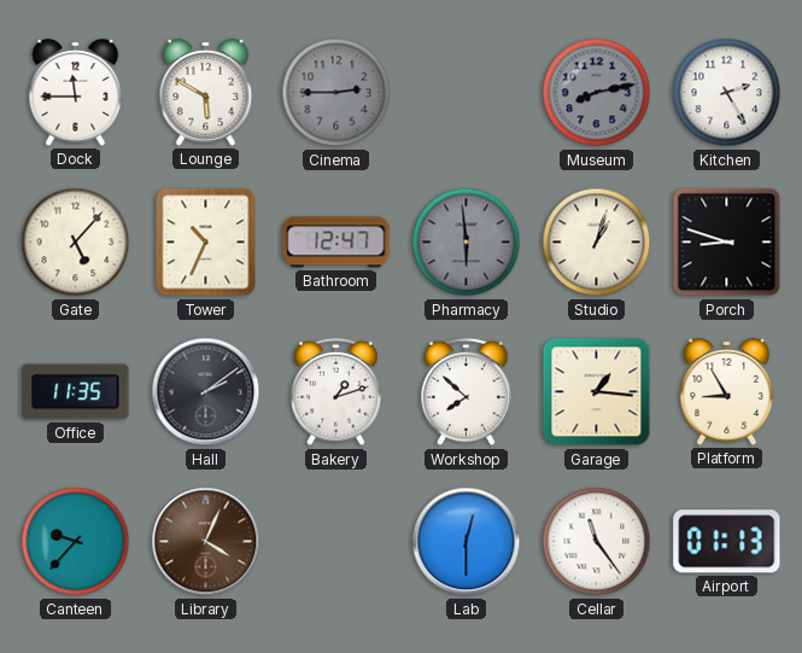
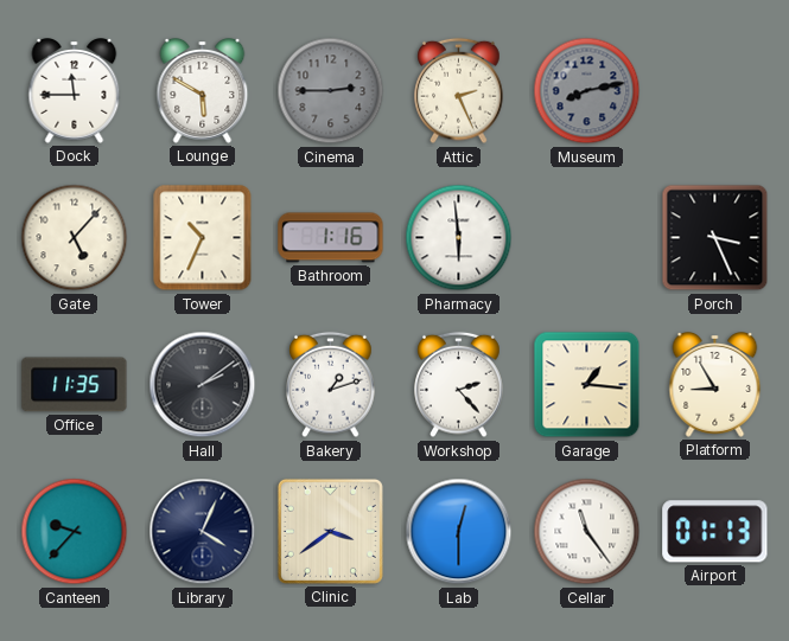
Attic: none -> 2:26
Kitchen: 2:25 -> none
Bathroom: 12:47 -> 1:16
Pharmacy dial: grey -> white
Studio: 1:03 -> none
Porch: 8:48 -> 3:26
Workshop: 7:52 -> 2:23
Library dial: brown -> navy
Clinic: none -> 3:39
